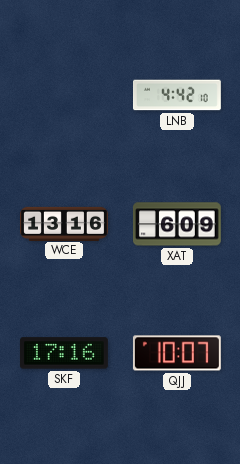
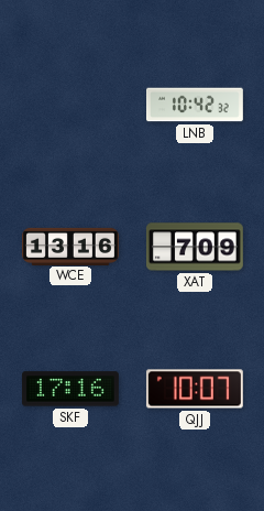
LNB: 4:42 -> 10:42
XAT: 6:09 -> 7:09
